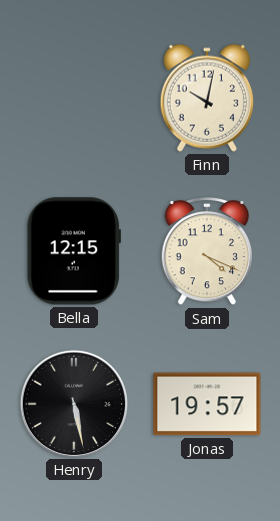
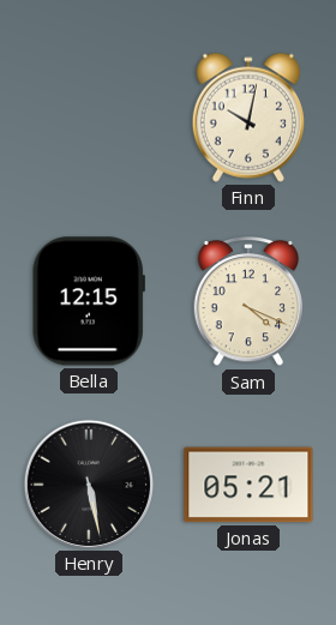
Jonas: 19:57 -> 05:21
